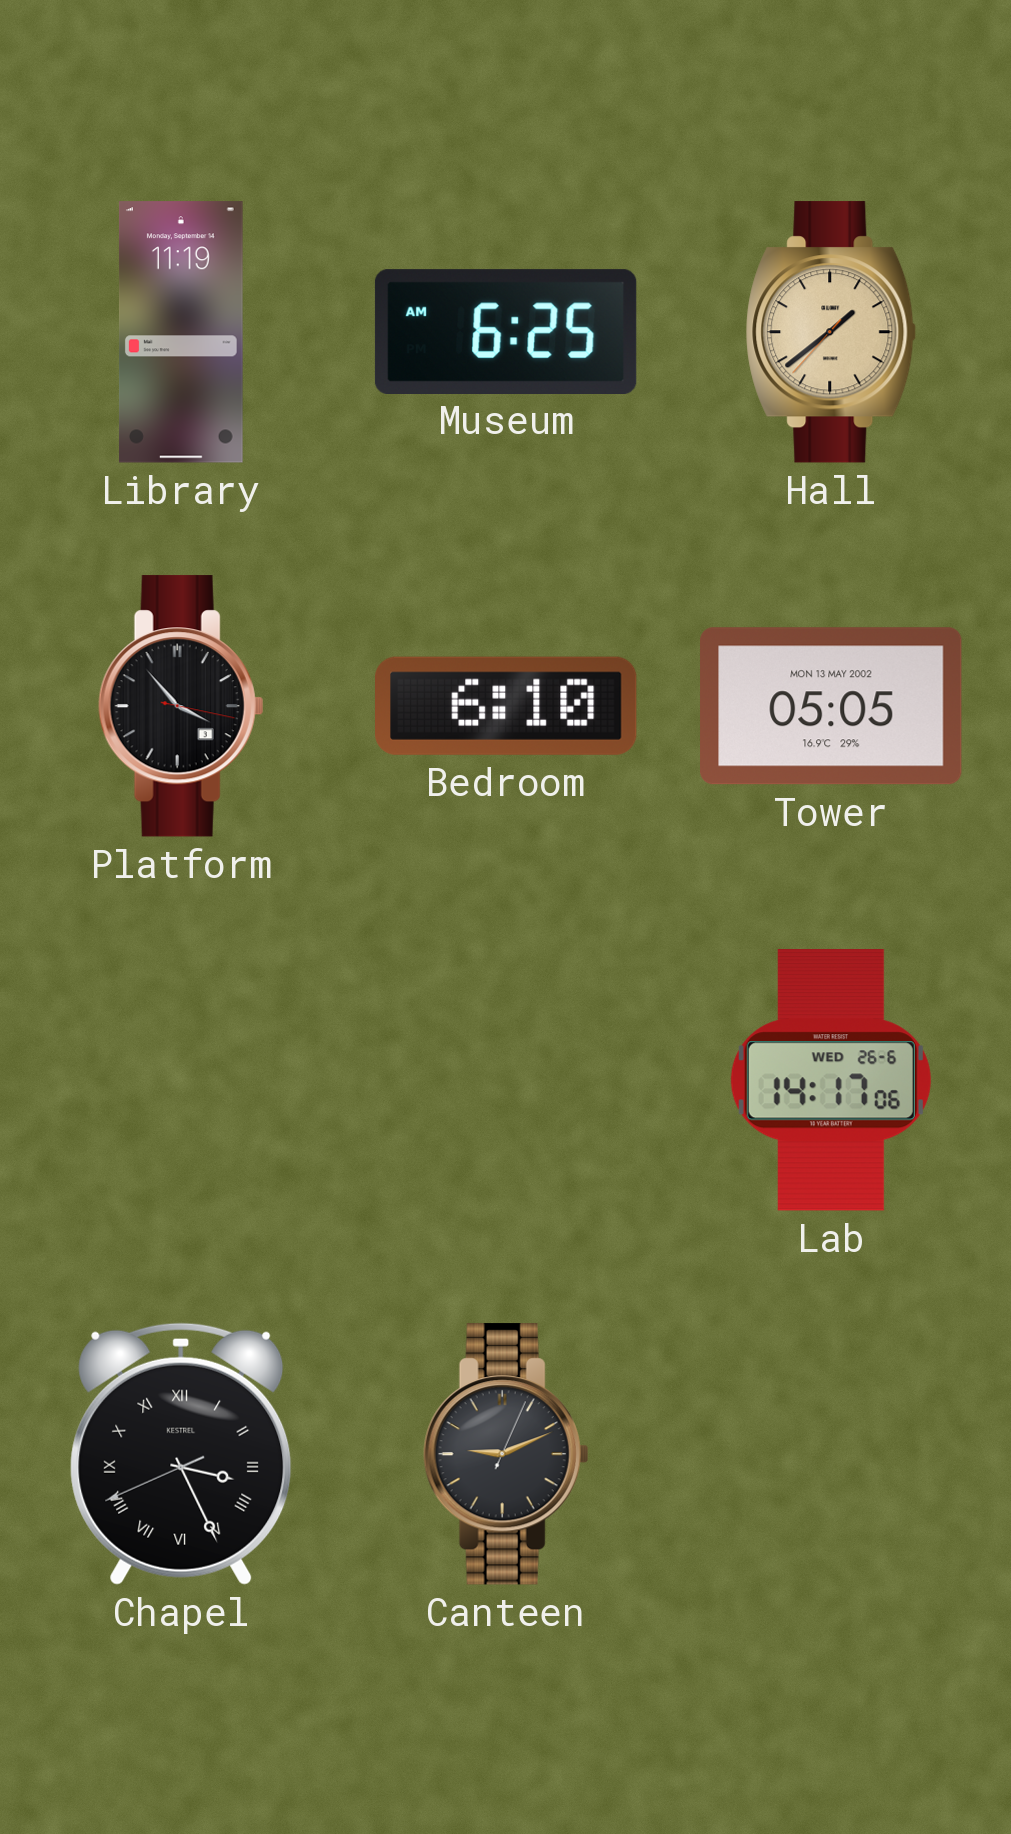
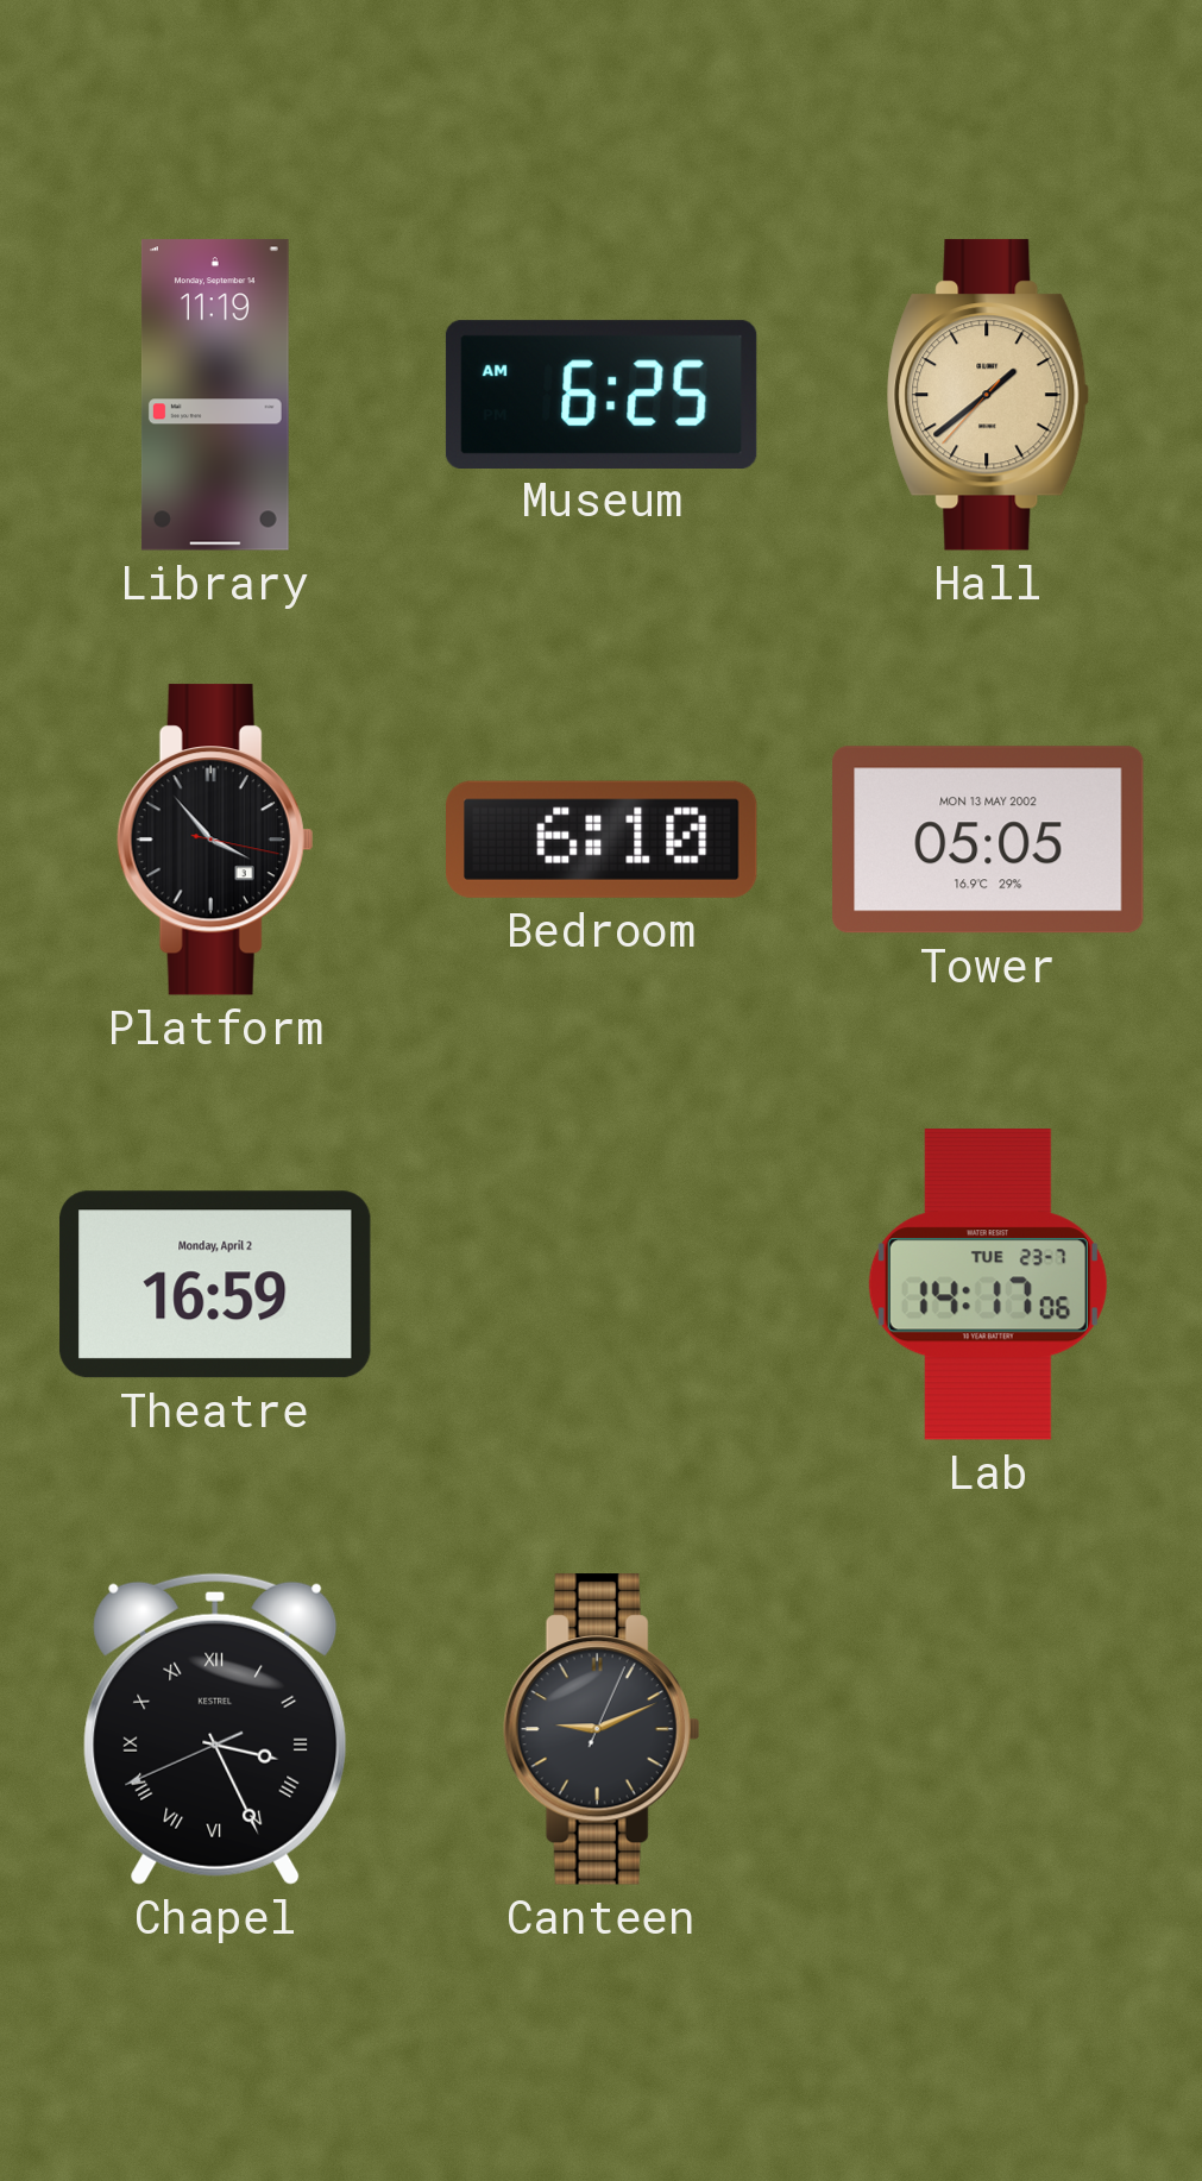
Theatre: none -> 16:59
Lab date: WED 26-6 -> TUE 23-7
